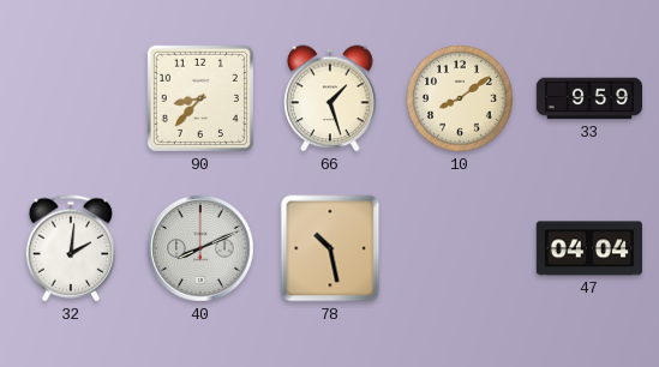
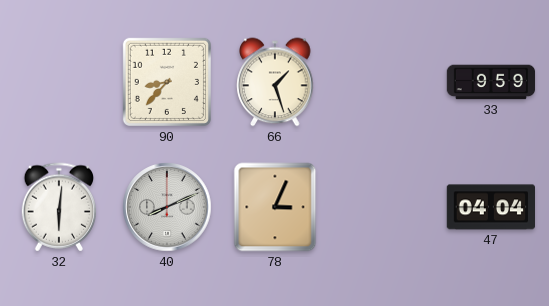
10: 8:09 -> none
32: 2:01 -> 6:01
78: 10:28 -> 3:04
